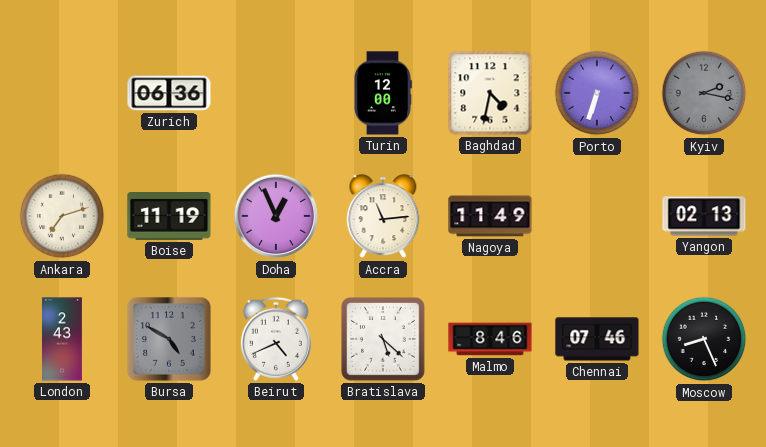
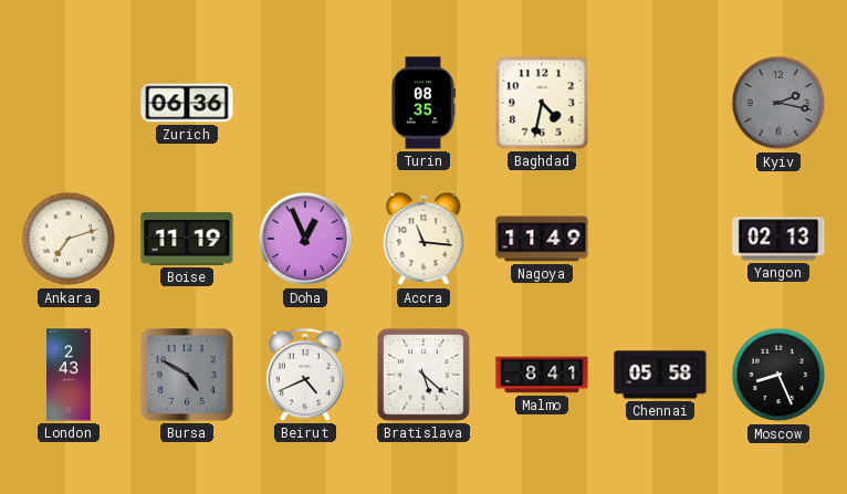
Turin: 12:00 -> 08:35
Porto: 6:33 -> none
Accra: 11:14 -> 11:16
Malmo: 8:46 -> 8:41
Chennai: 07:46 -> 05:58
